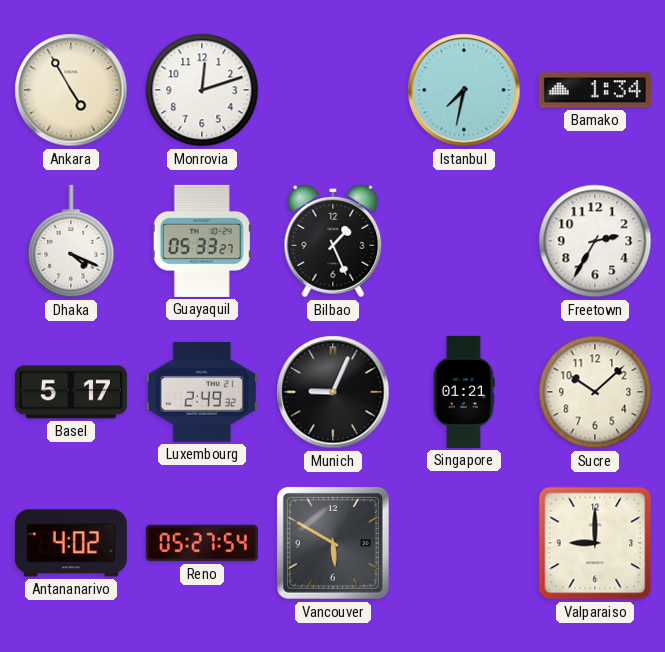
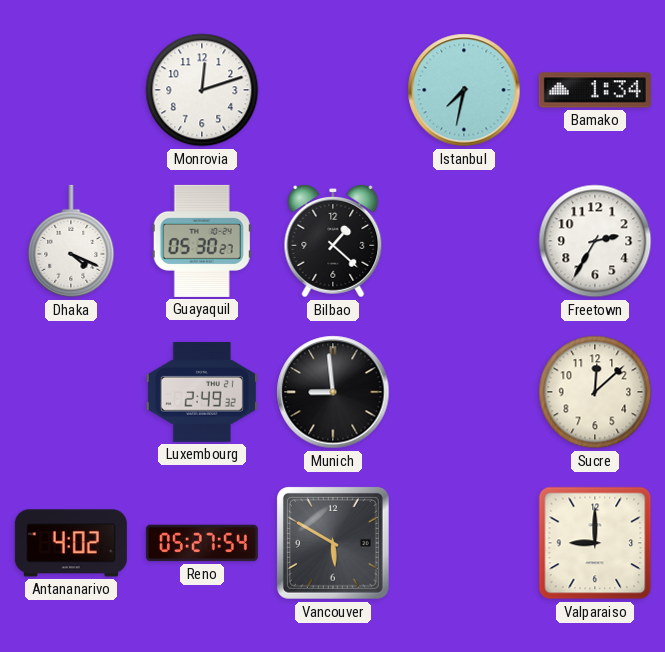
Ankara: 4:55 -> none
Guayaquil: 05:33 -> 05:30
Bilbao: 1:26 -> 1:22
Basel: 5:17 -> none
Munich: 9:04 -> 8:59
Singapore: 01:21 -> none
Sucre: 10:08 -> 12:08
